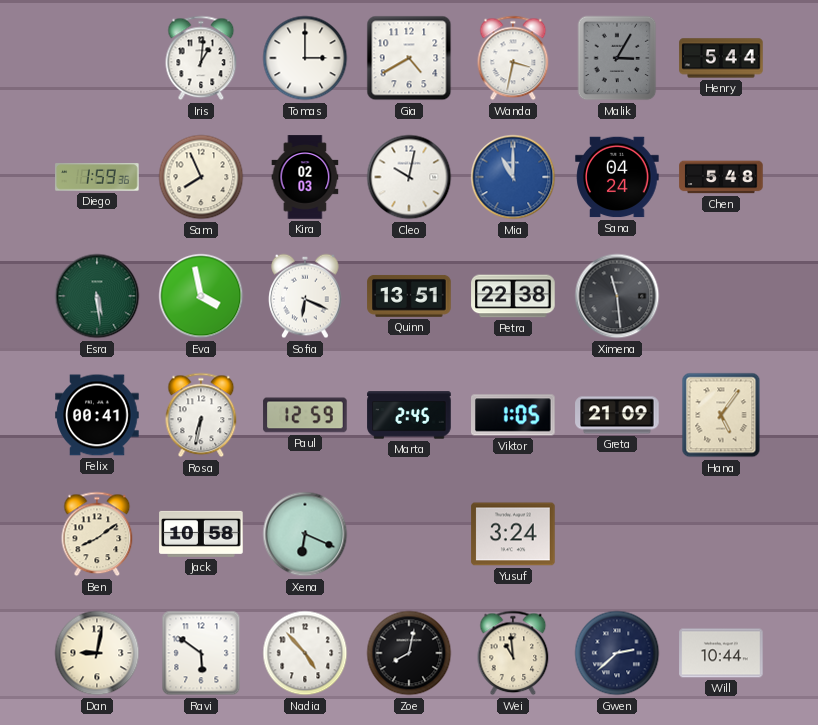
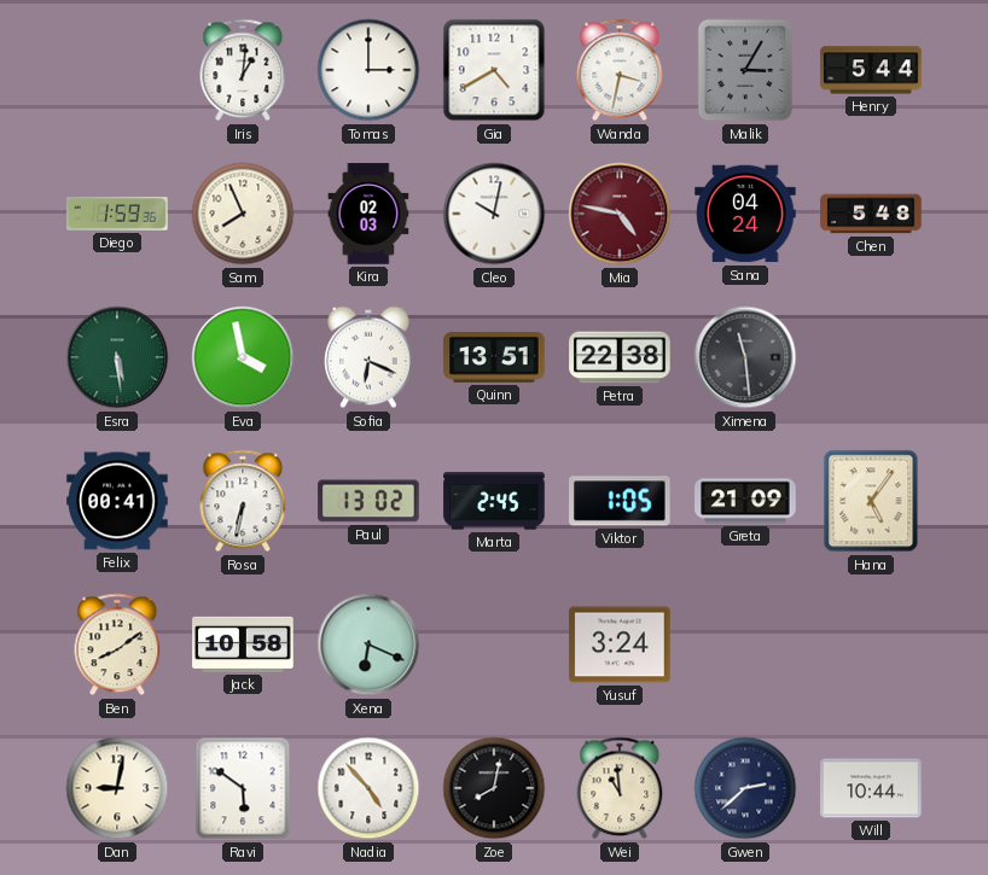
Mia: 11:00 -> 4:47
Mia dial: blue -> burgundy
Paul: 12:59 -> 13:02
